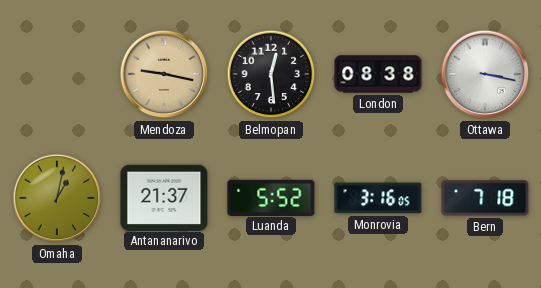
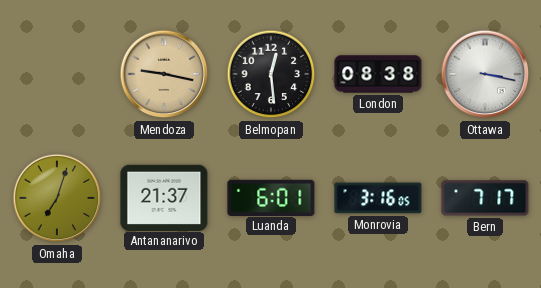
Omaha: 1:02 -> 7:03
Luanda: 5:52 -> 6:01
Bern: 7:18 -> 7:17
